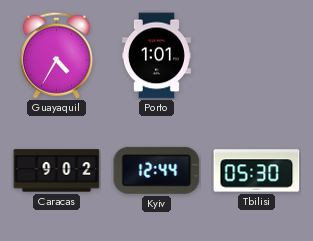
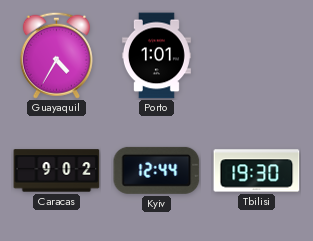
Tbilisi: 05:30 -> 19:30
